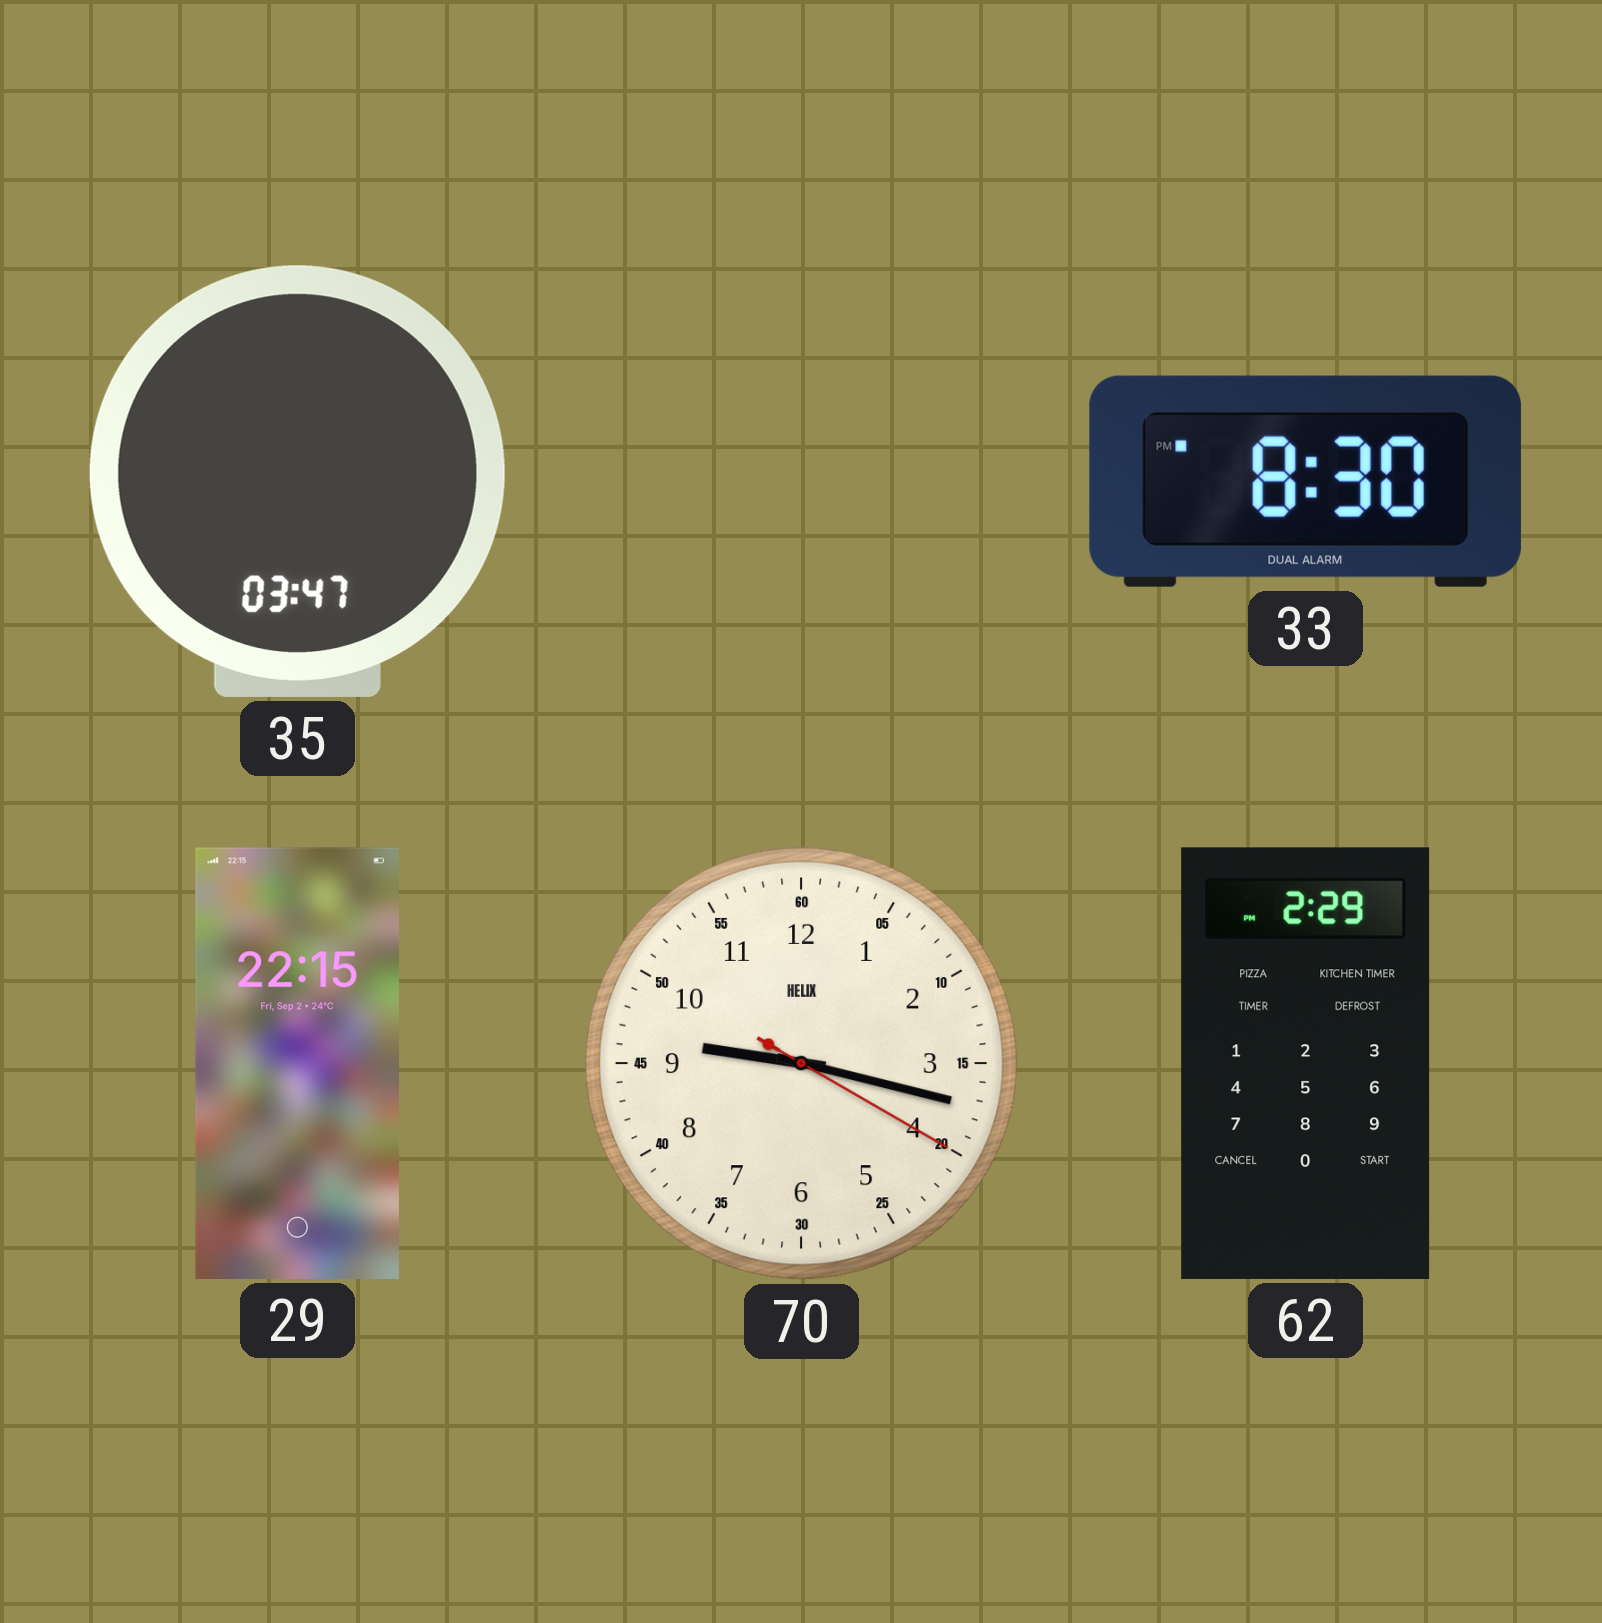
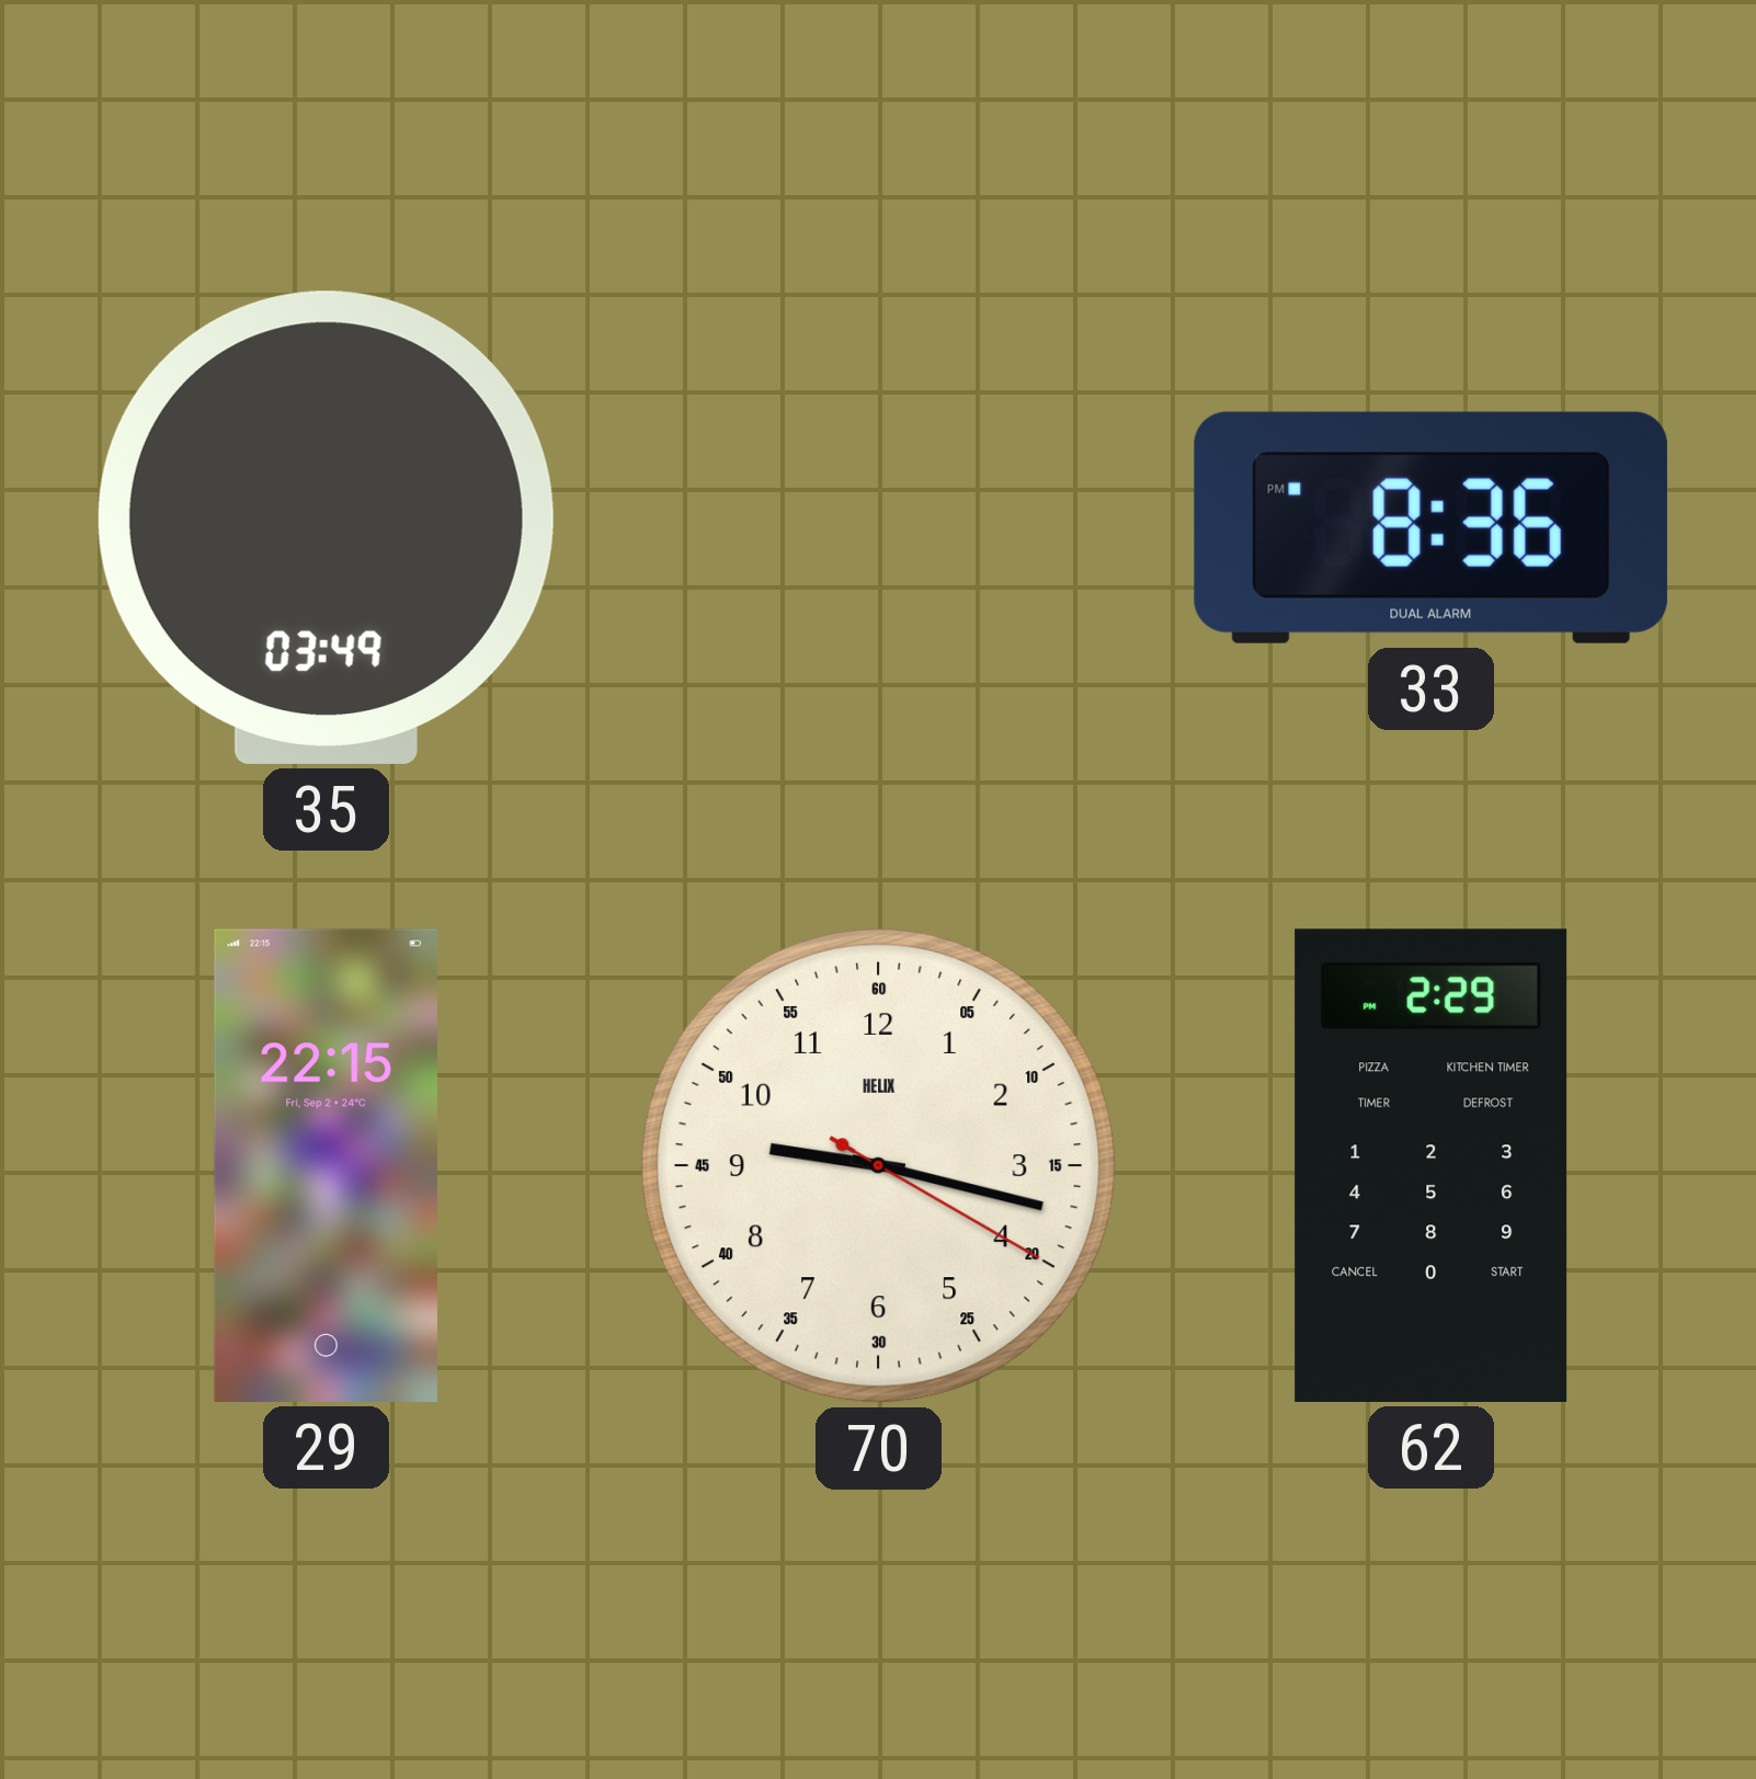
35: 03:47 -> 03:49
33: 8:30 -> 8:36
